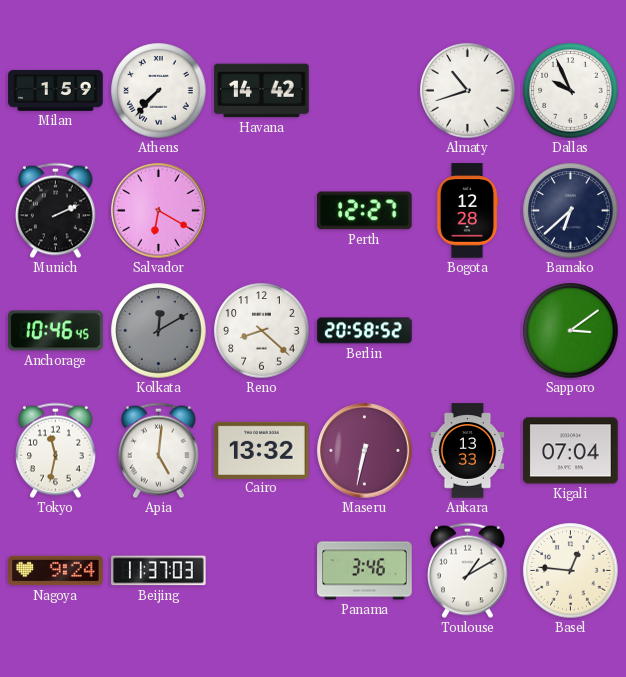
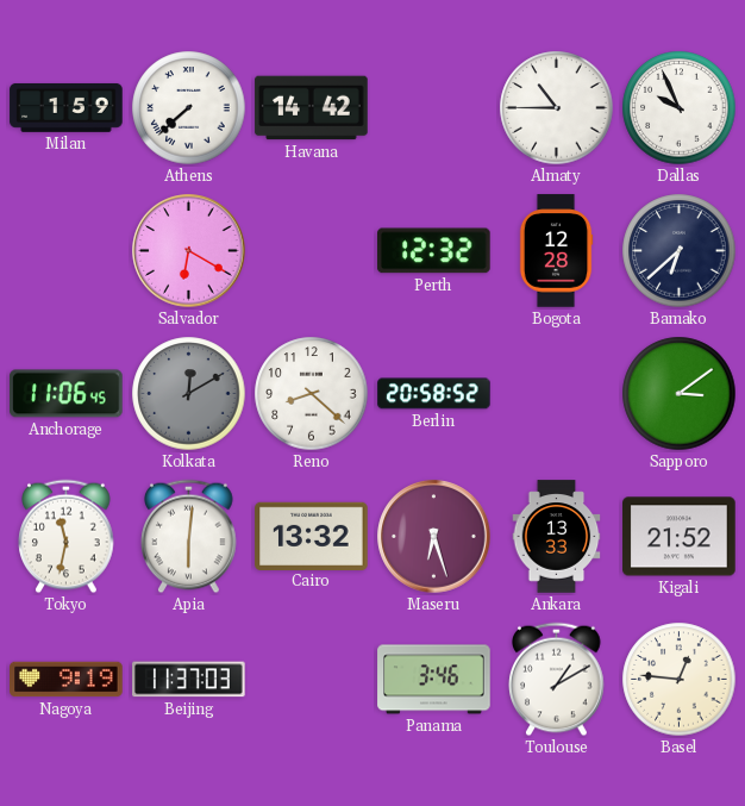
Athens: 7:37 -> 7:38
Almaty: 10:42 -> 10:45
Munich: 2:11 -> none
Perth: 12:27 -> 12:32
Anchorage: 10:46 -> 11:06
Apia: 5:01 -> 6:01
Maseru: 6:32 -> 6:27
Kigali: 07:04 -> 21:52
Nagoya: 9:24 -> 9:19
